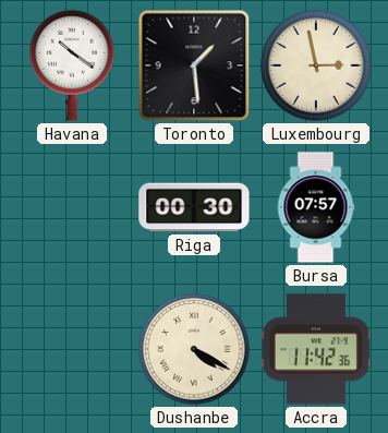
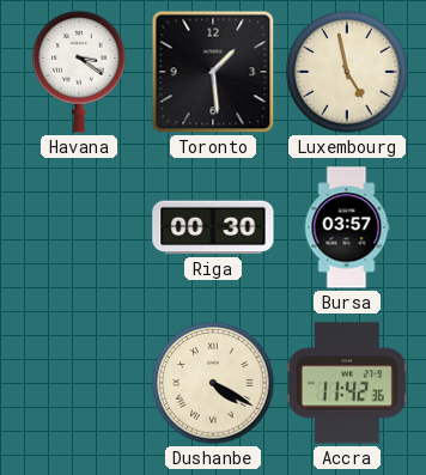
Havana: 10:21 -> 3:21
Luxembourg: 2:58 -> 4:58
Bursa: 07:57 -> 03:57
